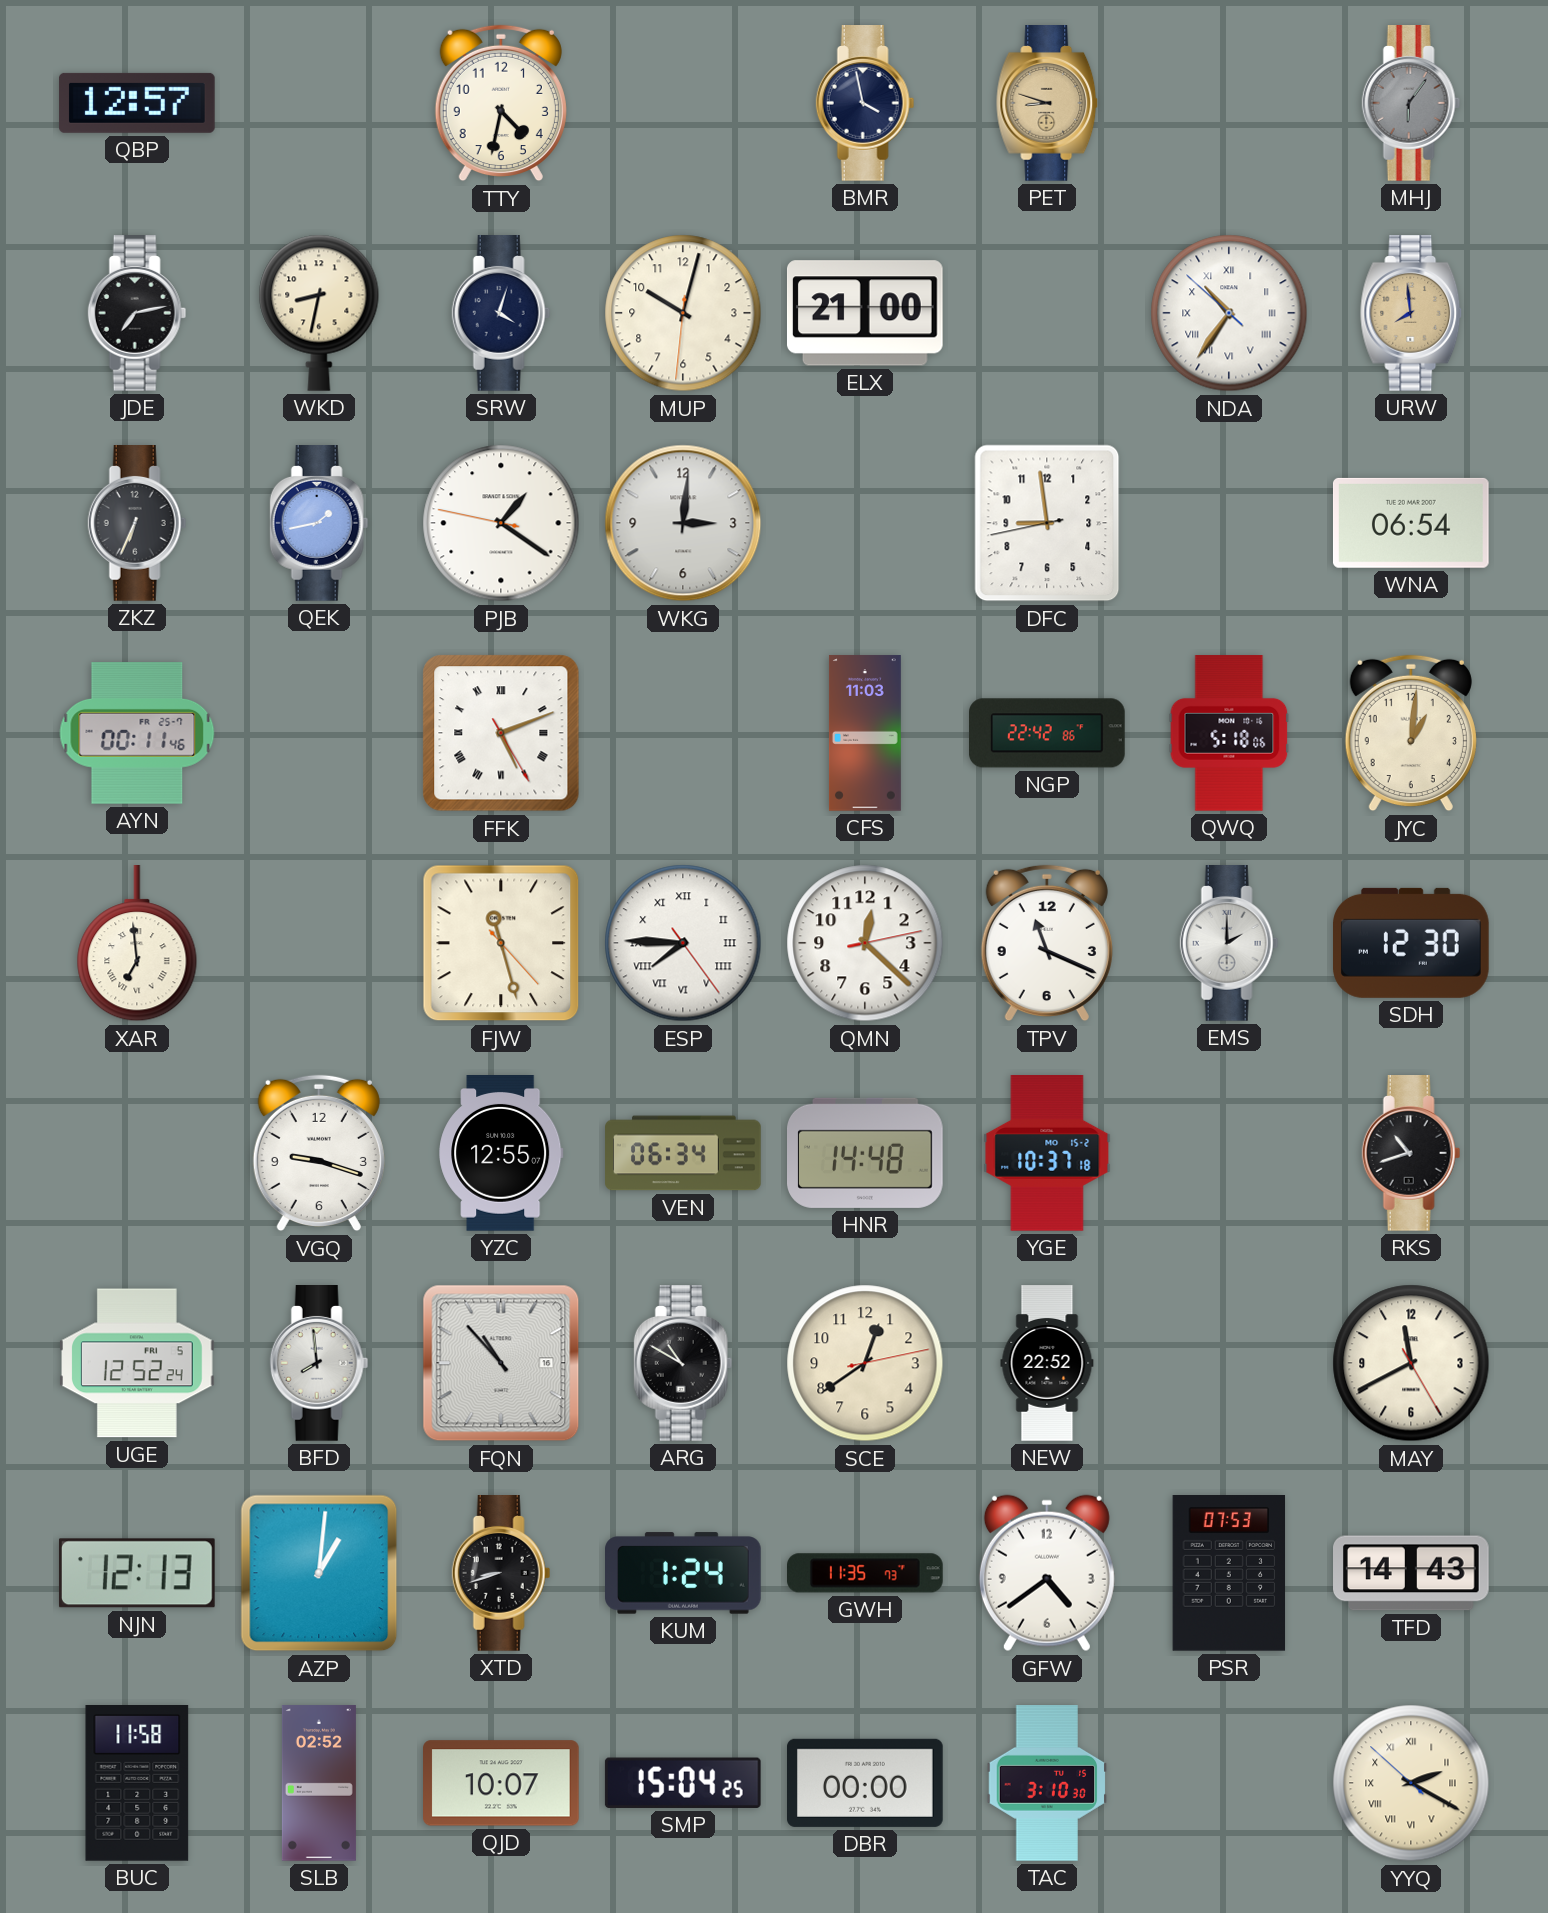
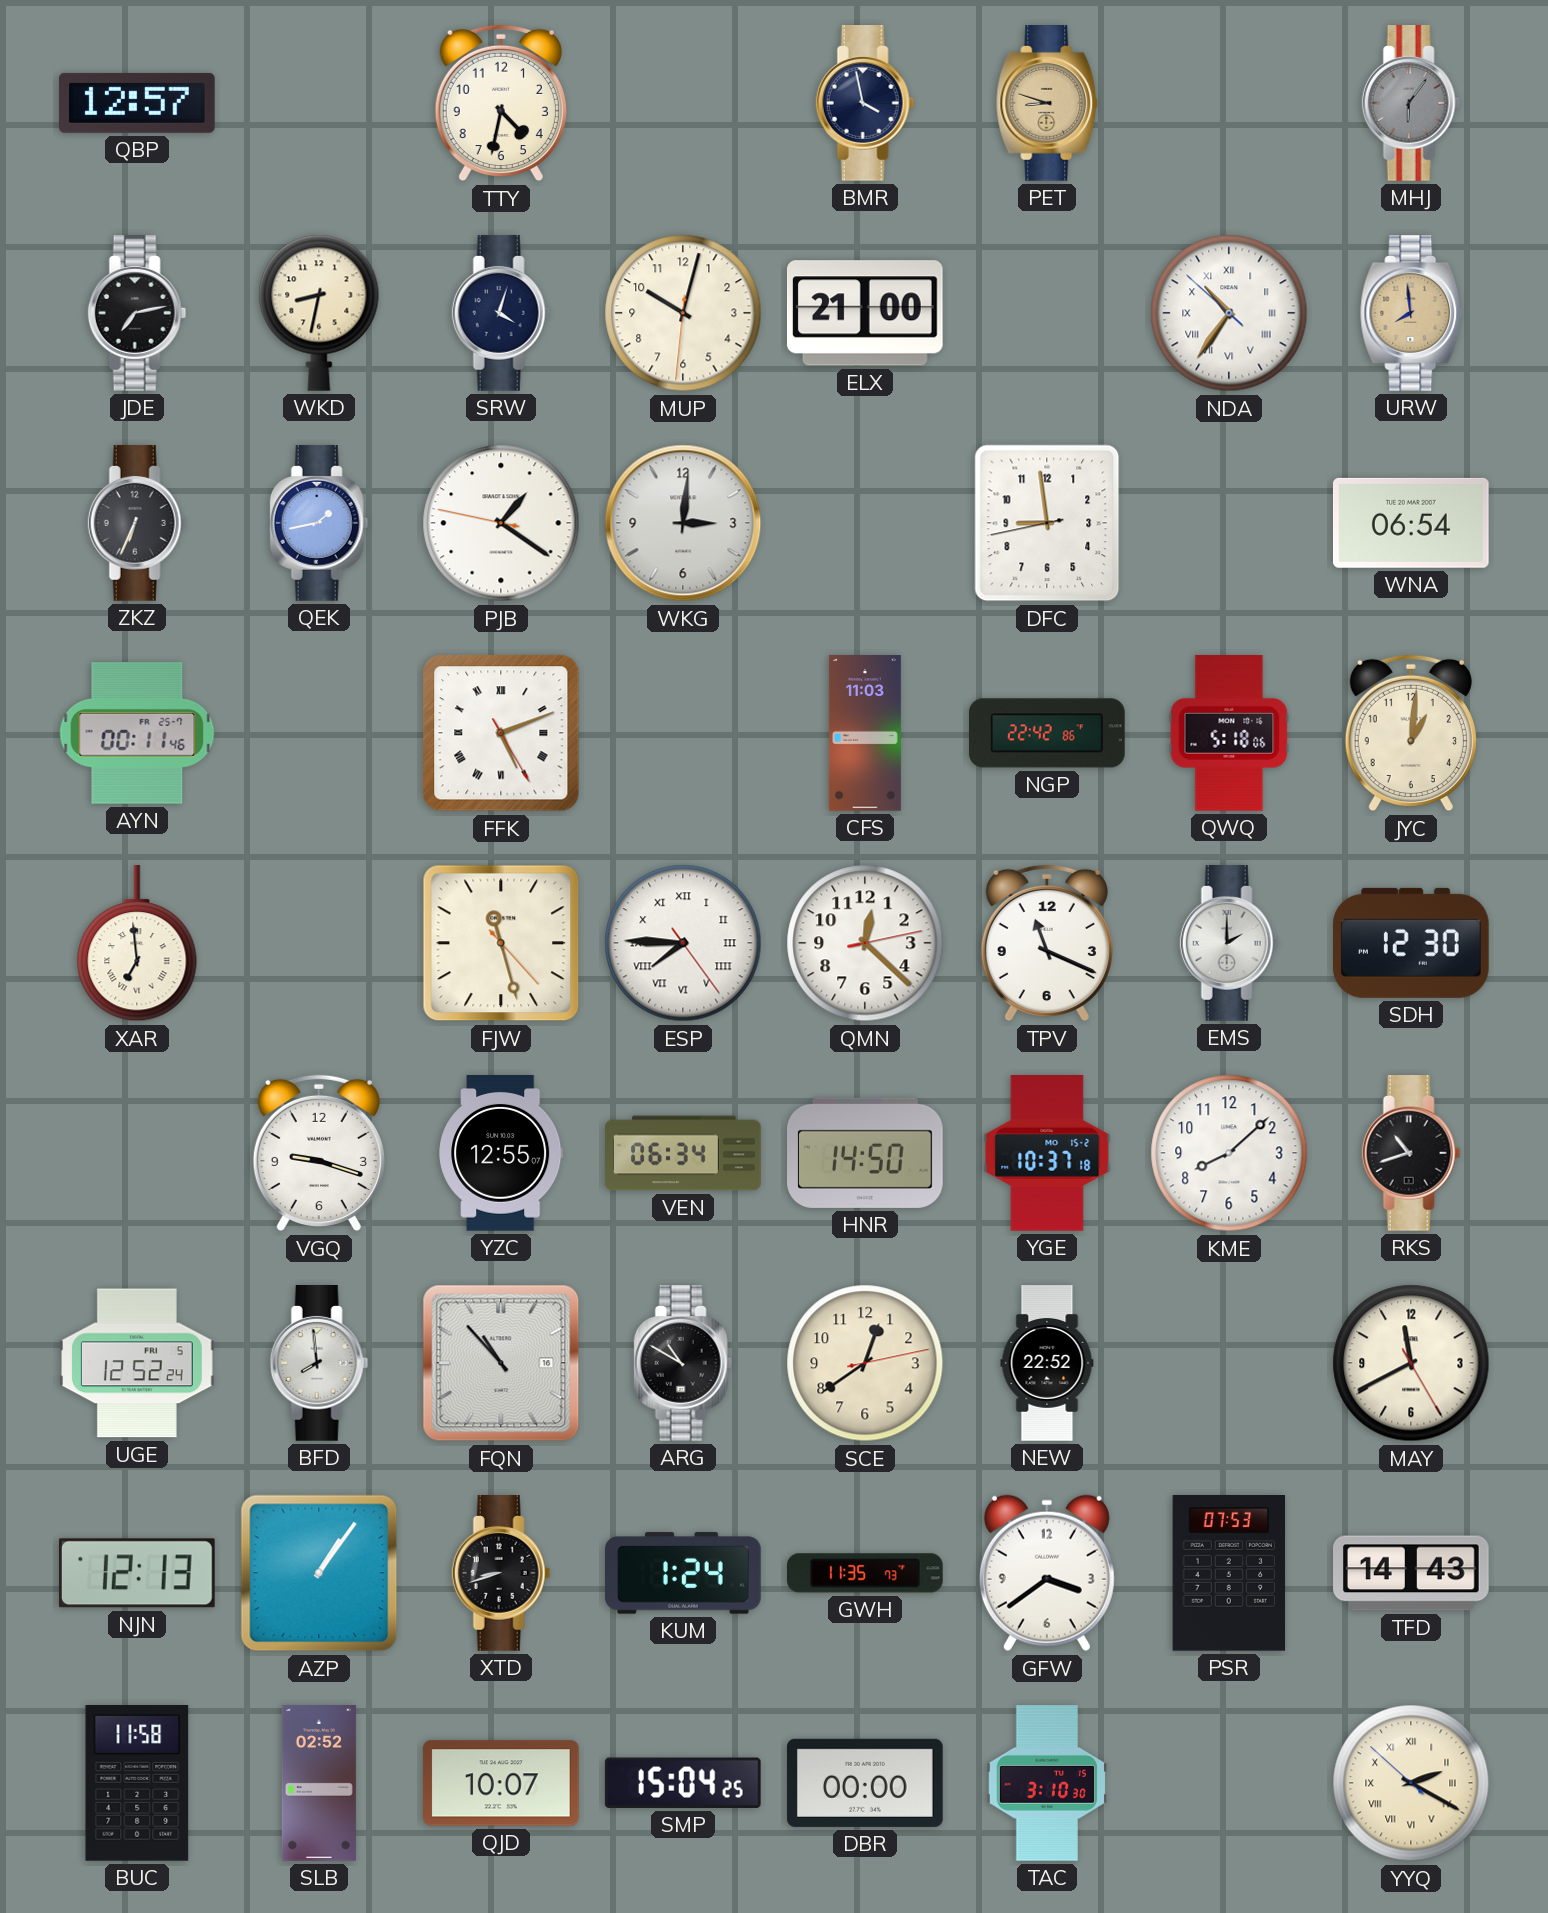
HNR: 14:48 -> 14:50
KME: none -> 8:08
AZP: 1:01 -> 1:06
GFW: 4:39 -> 3:39
